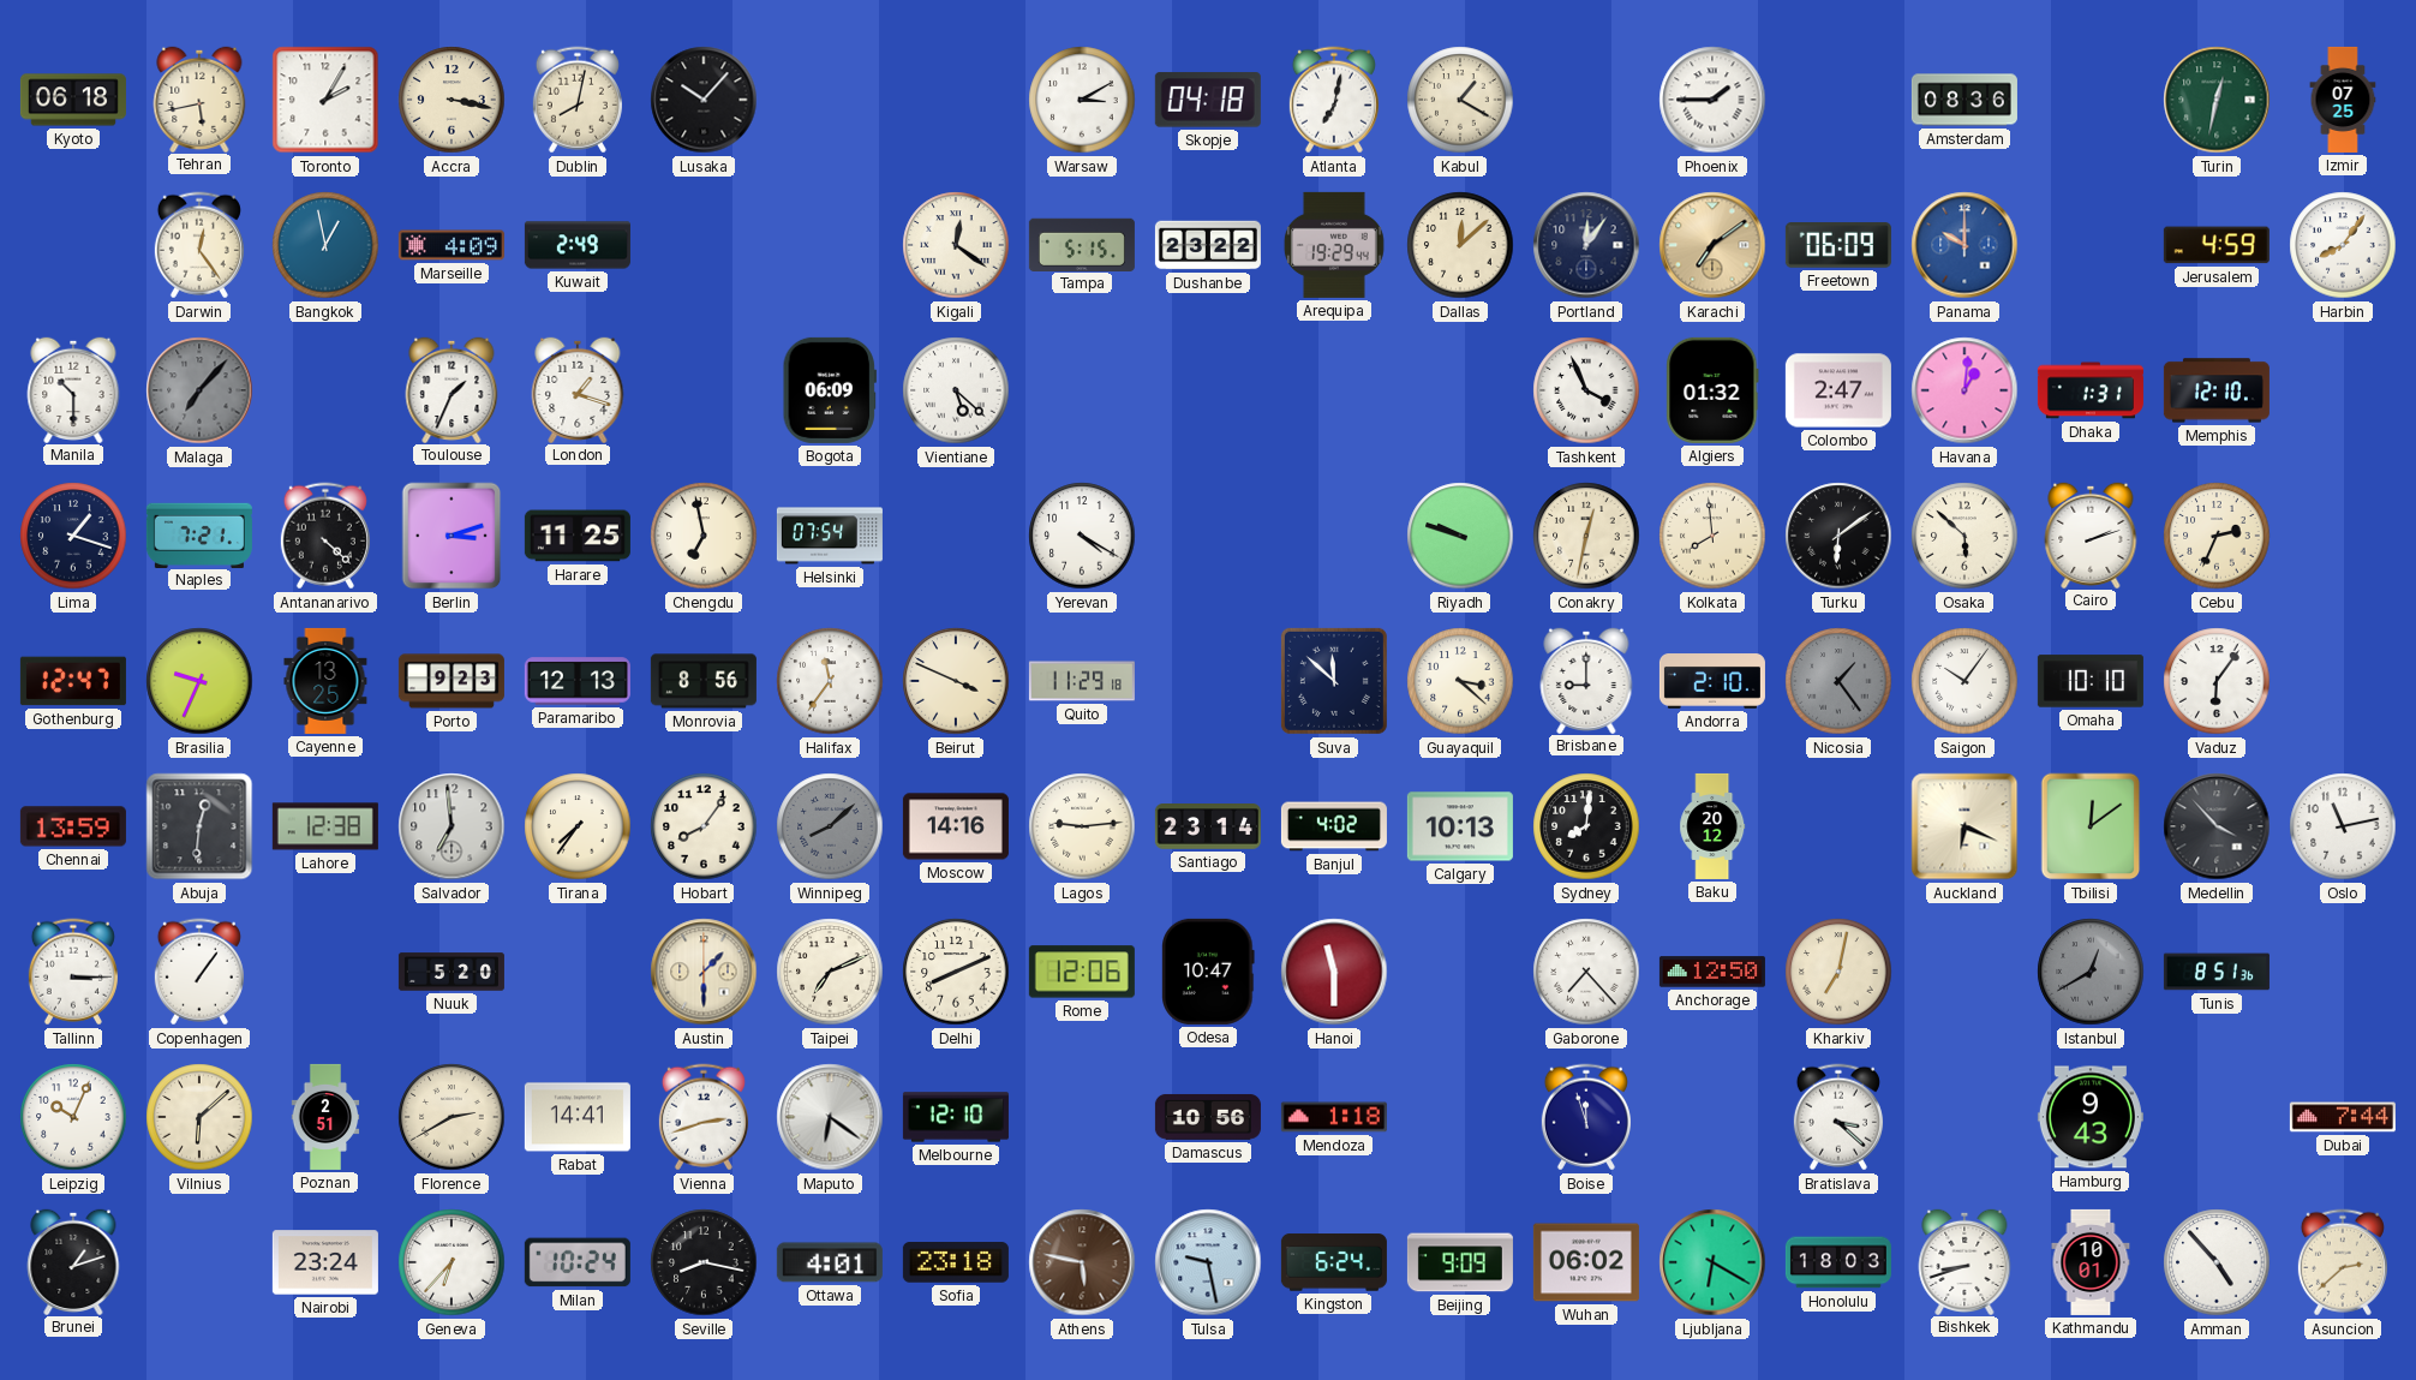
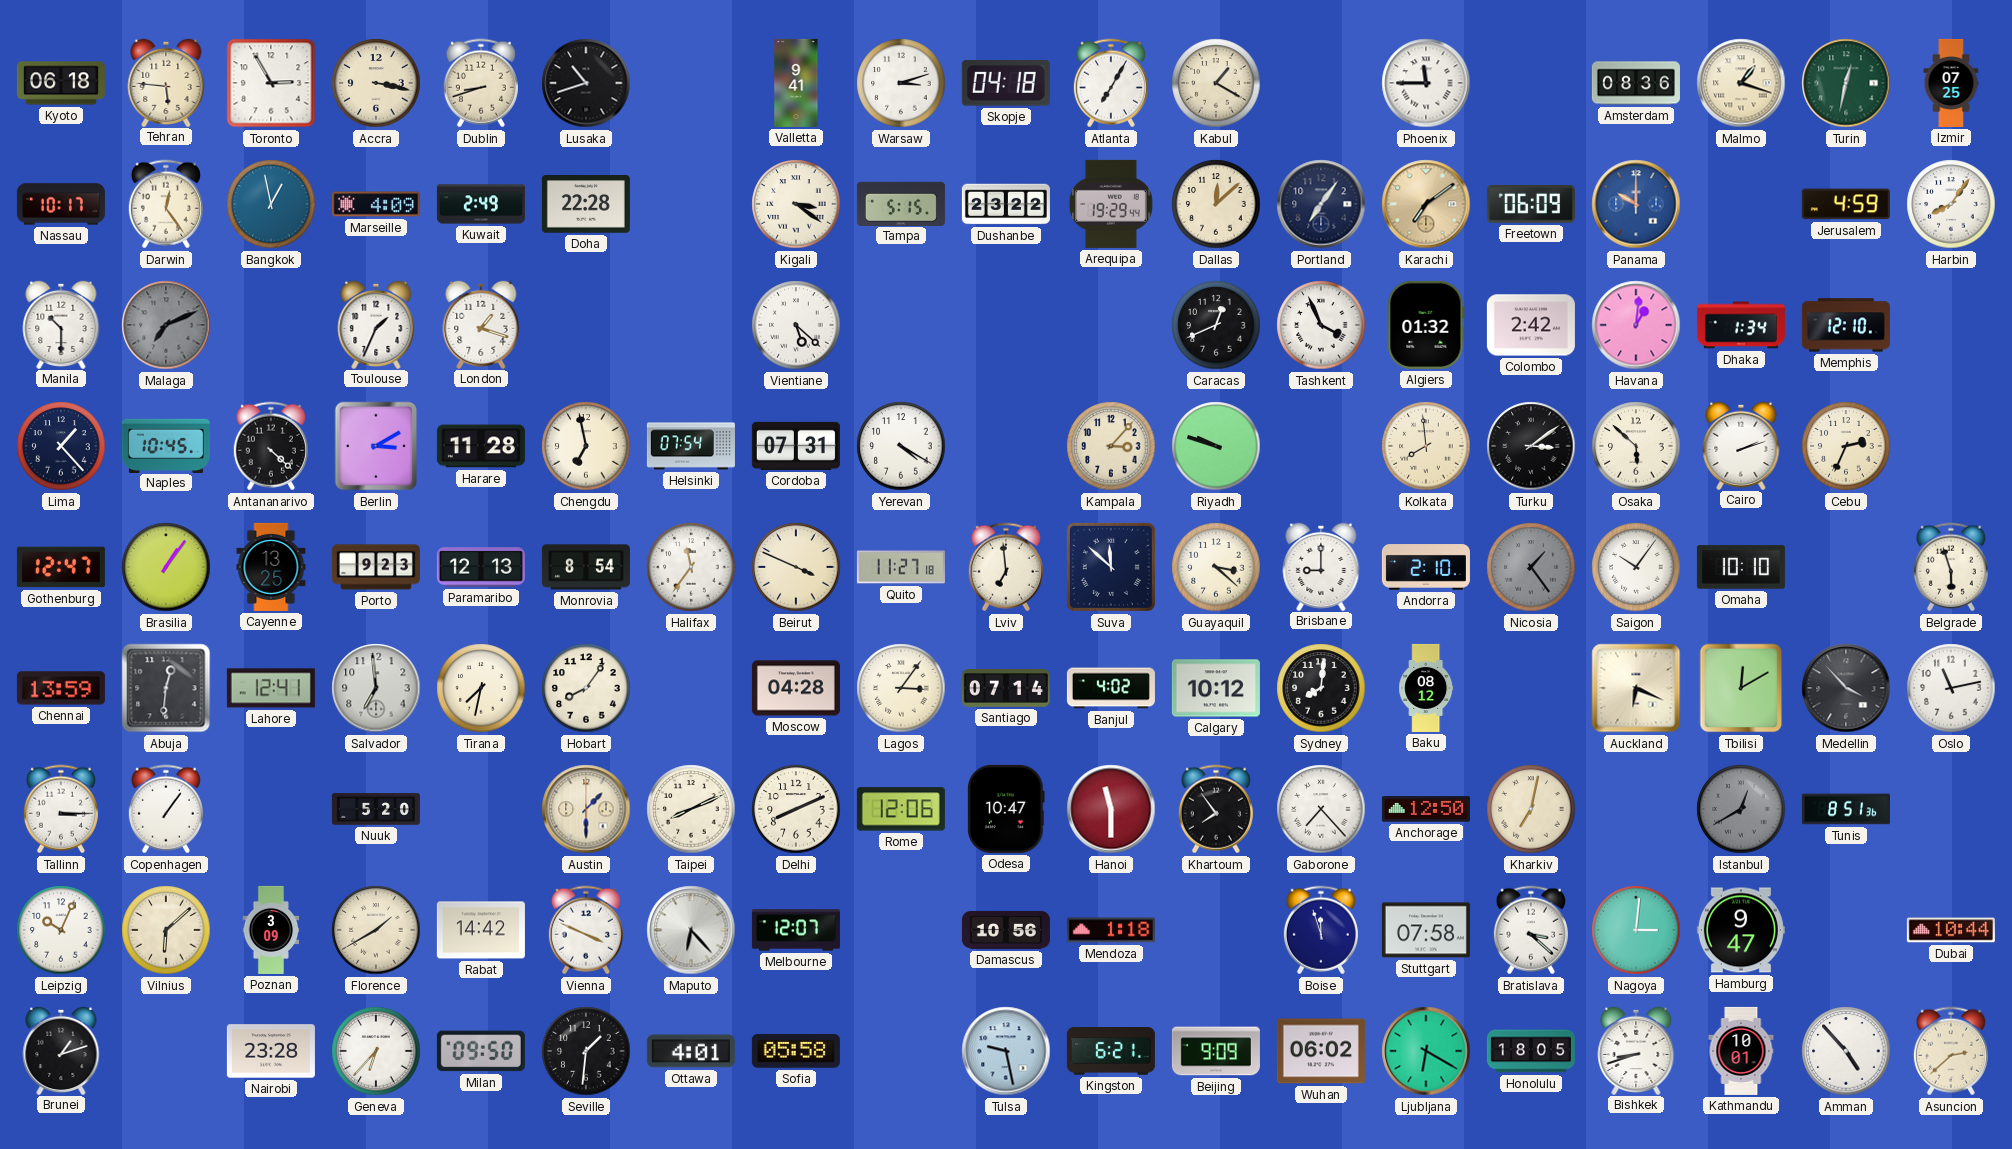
Tehran: 5:43 -> 5:46
Toronto: 2:05 -> 2:55
Dublin: 8:02 -> 8:42
Lusaka: 10:07 -> 10:42
Valletta: none -> 9:41
Warsaw: 3:10 -> 3:12
Atlanta: 7:02 -> 7:05
Phoenix: 1:45 -> 11:45
Malmo: none -> 1:18
Nassau: none -> 10:17
Doha: none -> 22:28
Kigali: 12:21 -> 3:21
Portland: 12:06 -> 7:06
Malaga: 7:07 -> 7:11
Bogota: 06:09 -> none
Caracas: none -> 12:41
Colombo: 2:47 -> 2:42
Dhaka: 1:31 -> 1:34
Lima: 1:18 -> 1:23
Naples: 7:21 -> 10:45
Berlin: 3:12 -> 3:10
Harare: 11:25 -> 11:28
Cordoba: none -> 07:31
Kampala: none -> 3:07
Conakry: 12:32 -> none
Turku: 6:09 -> 3:09
Brasilia: 9:34 -> 1:06
Monrovia: 8:56 -> 8:54
Quito: 11:29 -> 11:27
Lviv: none -> 6:59
Vaduz: 6:06 -> none
Belgrade: none -> 5:57
Lahore: 12:38 -> 12:41
Tirana: 7:36 -> 7:32
Winnipeg: 8:08 -> none
Moscow: 14:16 -> 04:28
Lagos: 9:14 -> 3:06
Santiago: 23:14 -> 07:14
Calgary: 10:13 -> 10:12
Baku: 20:12 -> 08:12
Tbilisi: 12:09 -> 12:10
Taipei: 7:11 -> 8:11
Khartoum: none -> 7:54
Poznan: 2:51 -> 3:09
Florence: 2:40 -> 1:40
Rabat: 14:41 -> 14:42
Vienna: 2:42 -> 3:49
Maputo: 6:21 -> 6:23
Melbourne: 12:10 -> 12:07
Stuttgart: none -> 07:58
Nagoya: none -> 3:01
Hamburg: 9:43 -> 9:47
Dubai: 7:44 -> 10:44
Nairobi: 23:24 -> 23:28
Milan: 10:24 -> 09:50
Seville: 8:17 -> 1:31
Sofia: 23:18 -> 05:58
Athens: 5:47 -> none
Kingston: 6:24 -> 6:21
Honolulu: 18:03 -> 18:05
